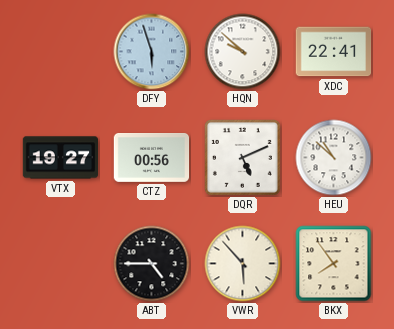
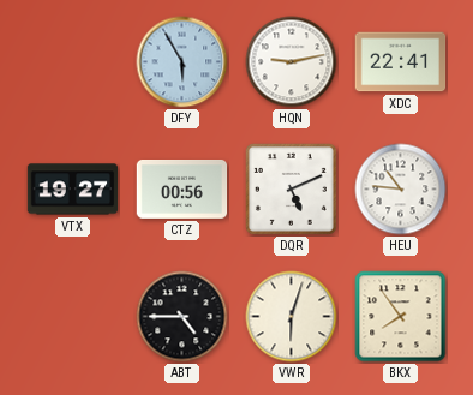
DFY: 5:57 -> 5:55
HQN: 9:52 -> 9:13
HEU: 10:52 -> 10:46
VWR: 5:53 -> 6:03
